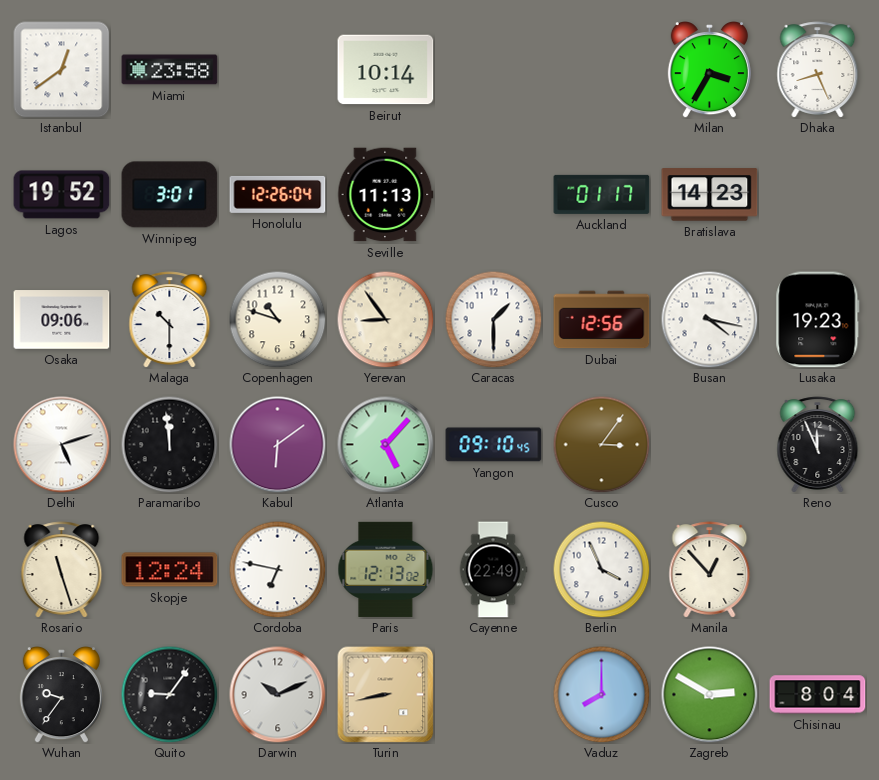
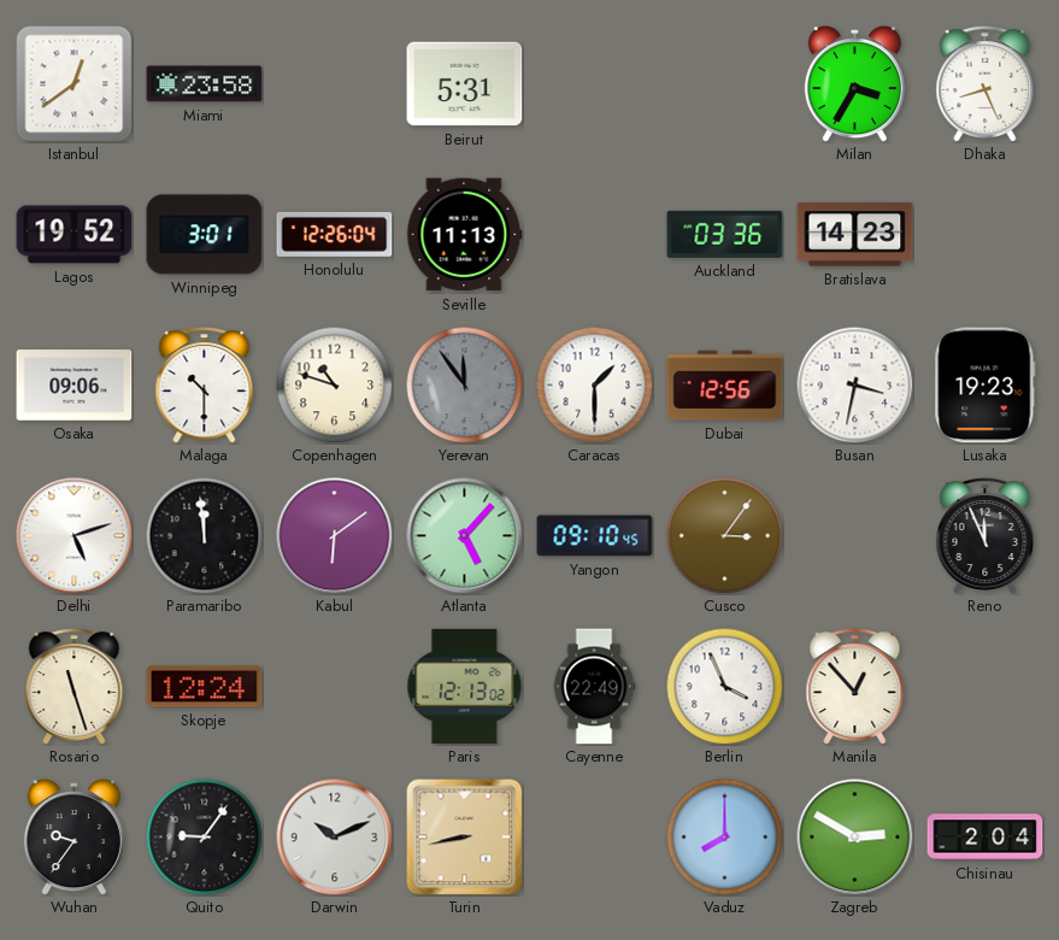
Beirut: 10:14 -> 5:31
Auckland: 01:17 -> 03:36
Yerevan: 8:54 -> 11:54
Yerevan dial: cream -> grey
Busan: 4:17 -> 3:32
Cordoba: 6:47 -> none
Chisinau: 8:04 -> 2:04
